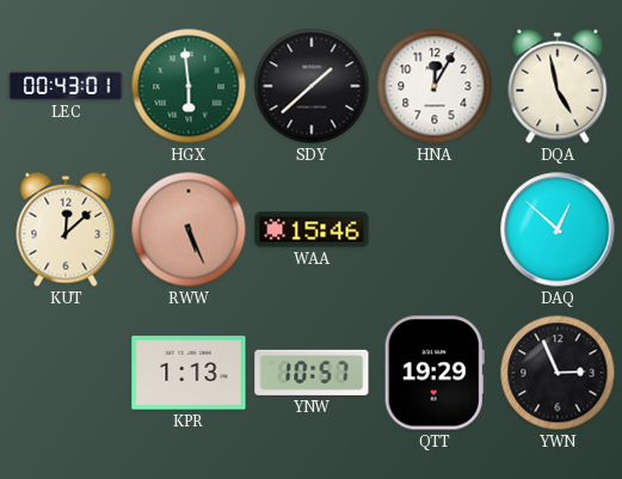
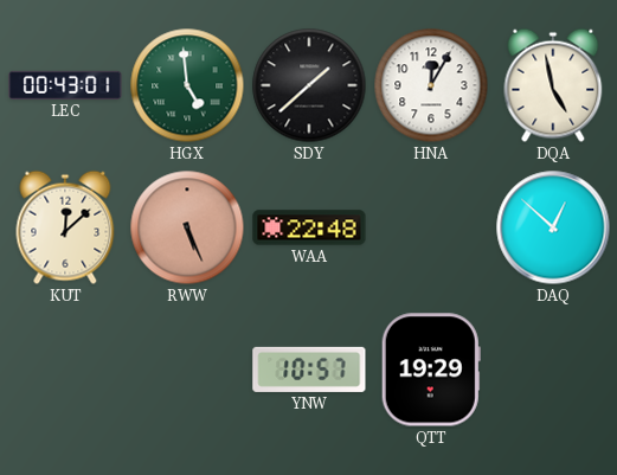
HGX: 5:59 -> 4:59
WAA: 15:46 -> 22:48
KPR: 1:13 -> none
YWN: 2:56 -> none
